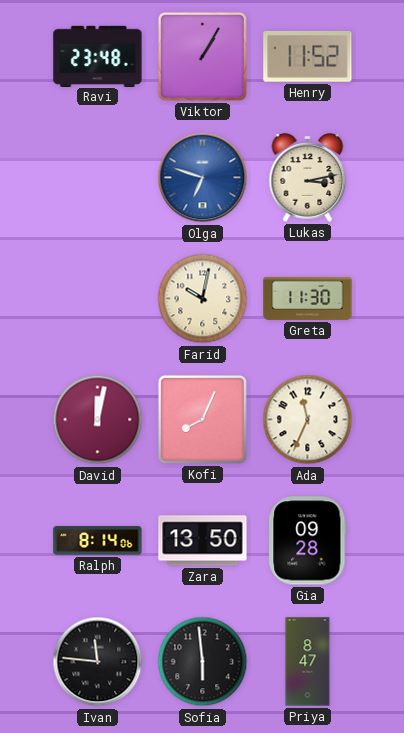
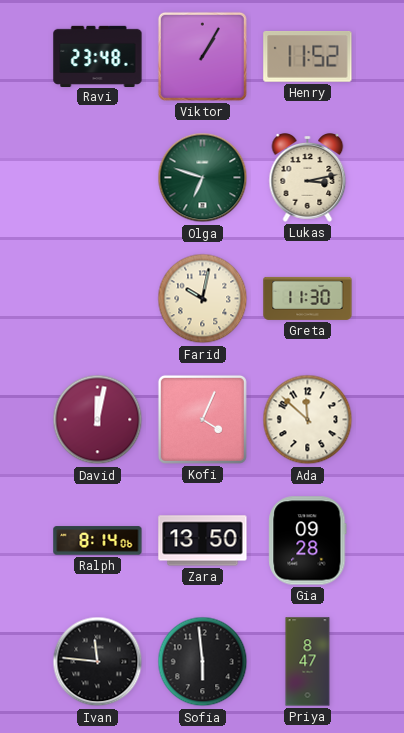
Olga dial: blue -> green
Kofi: 8:04 -> 4:04
Ada: 11:34 -> 11:52
